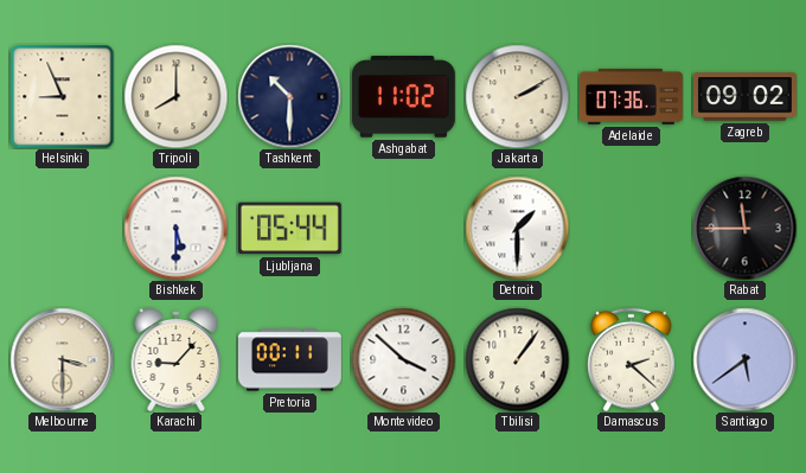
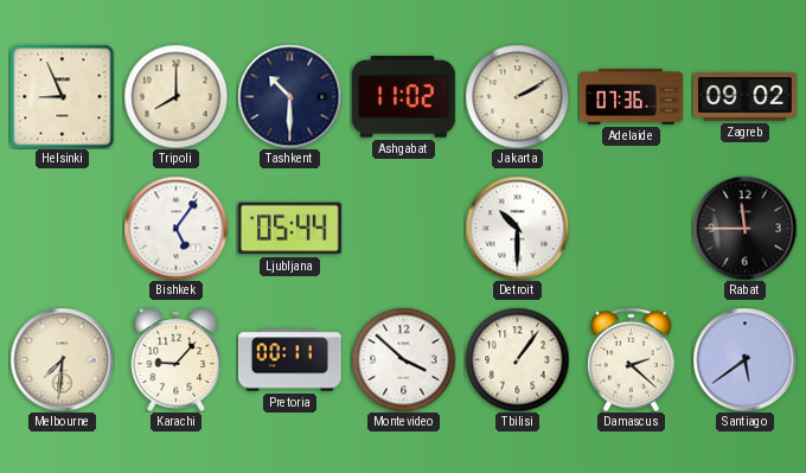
Bishkek: 5:30 -> 5:06
Detroit: 1:30 -> 10:30
Melbourne: 3:30 -> 7:31
